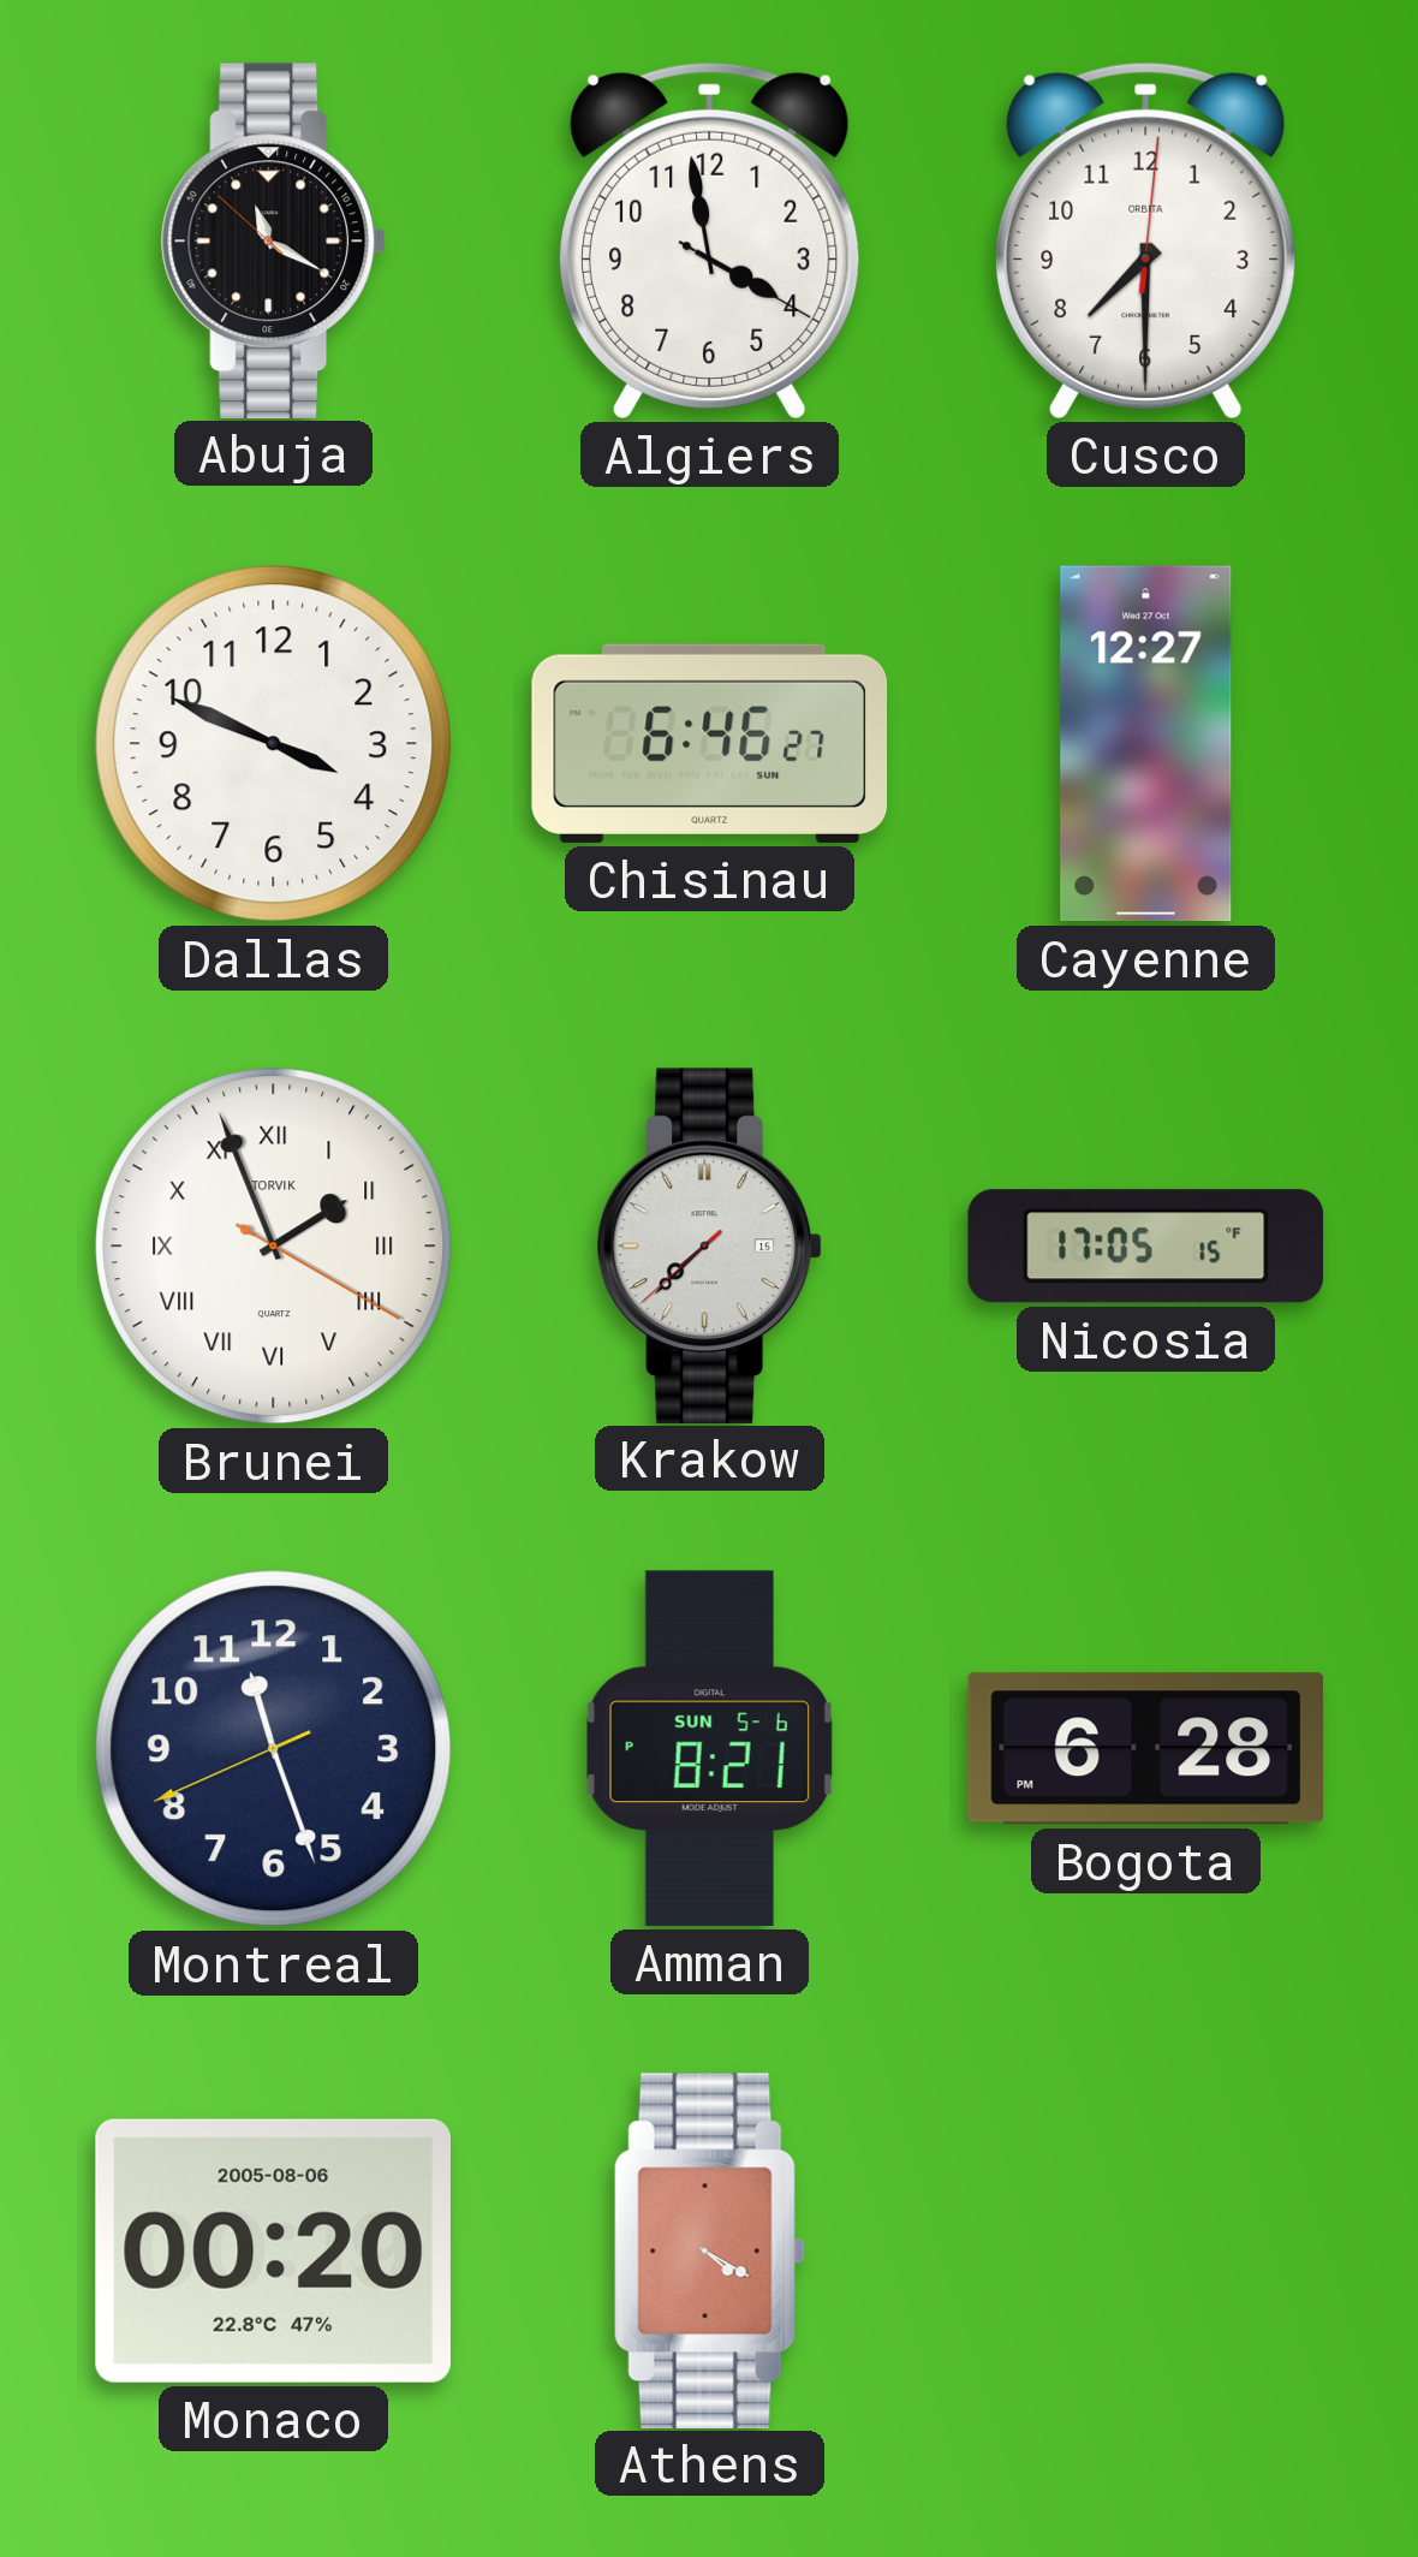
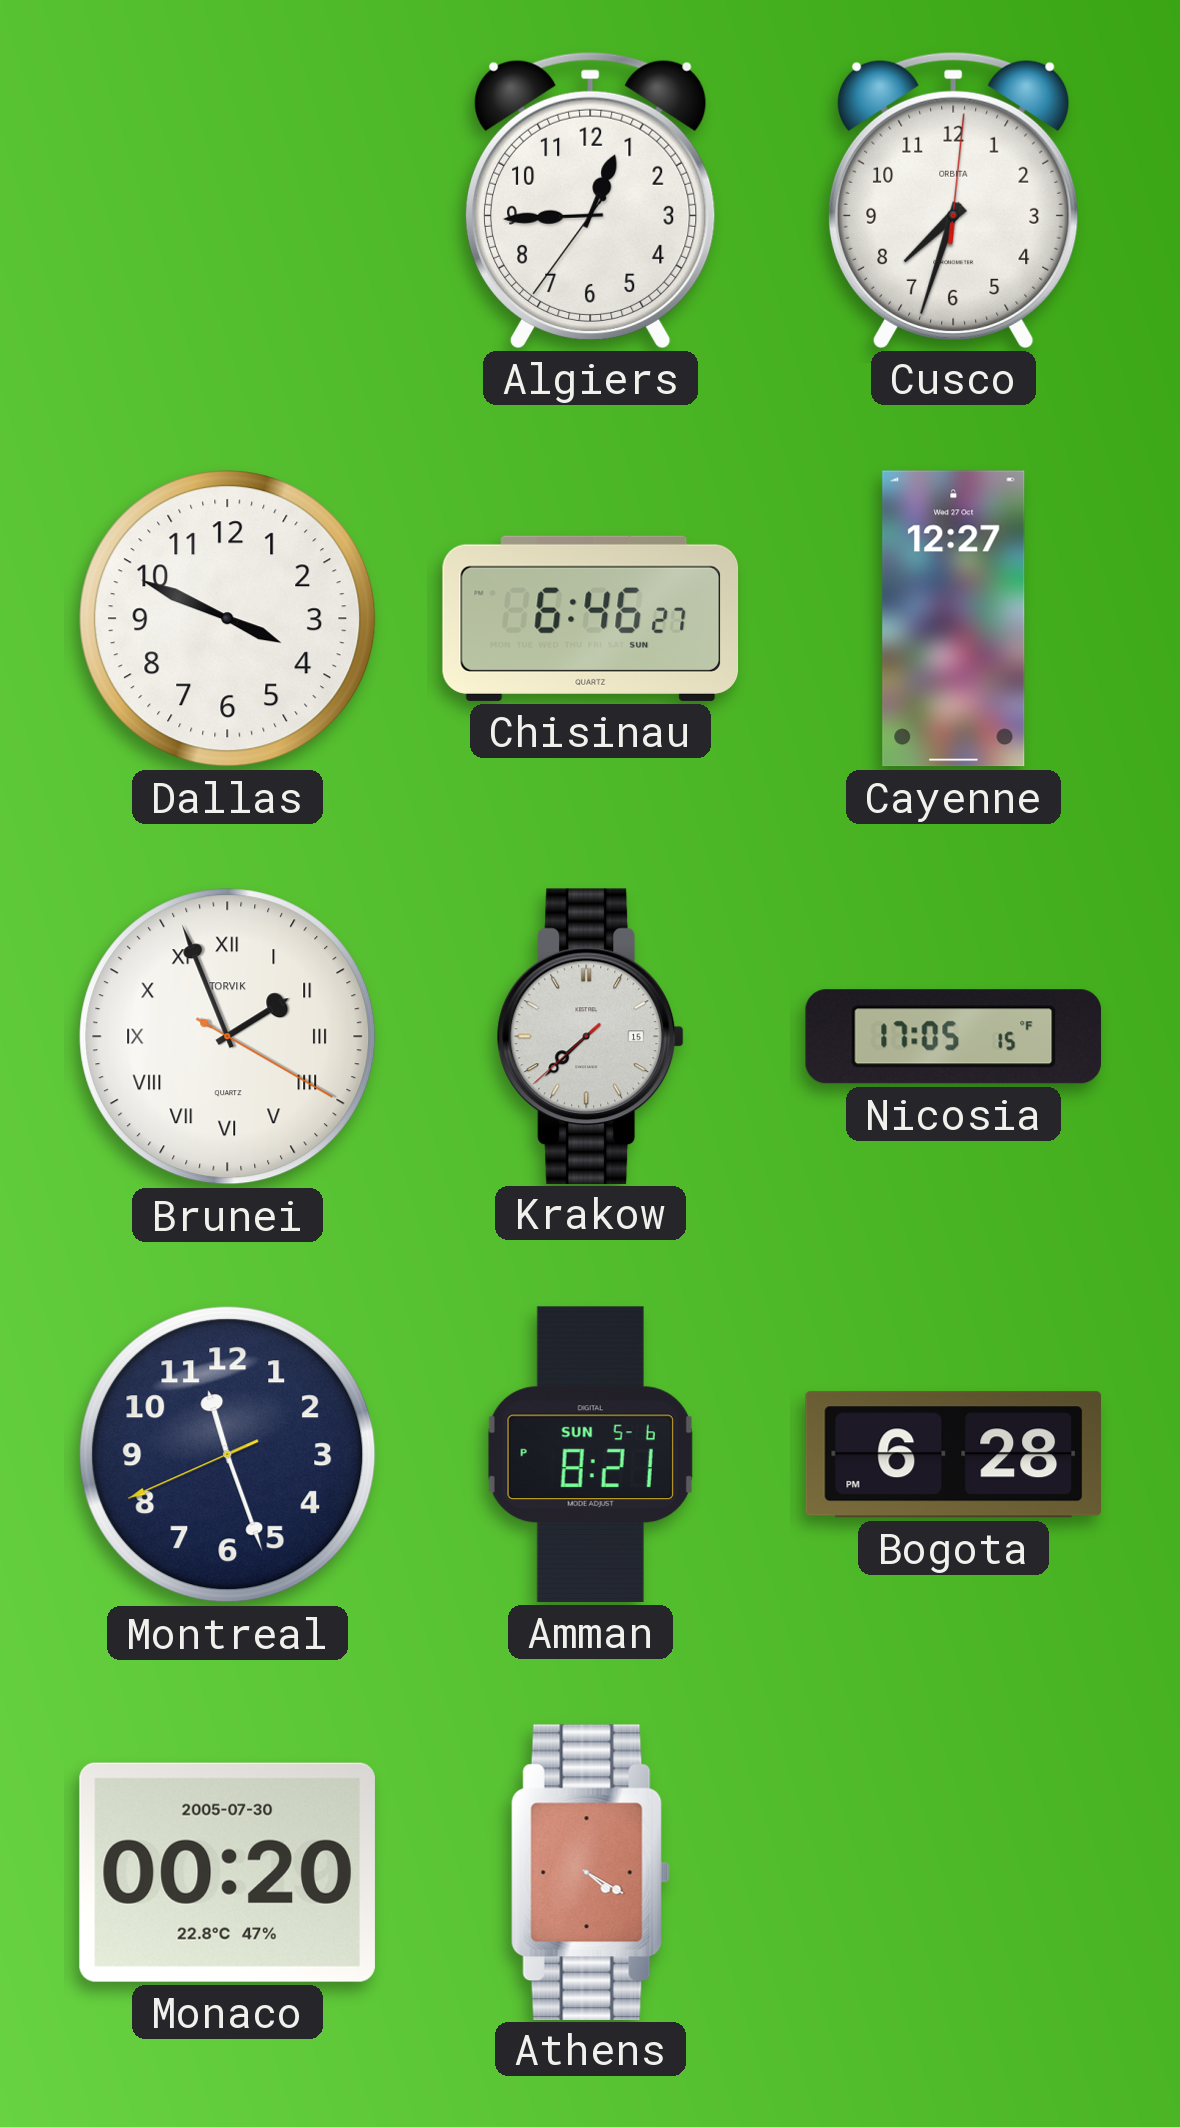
Abuja: 11:19 -> none
Algiers: 3:58 -> 12:44
Cusco: 7:30 -> 7:33
Monaco date: 2005-08-06 -> 2005-07-30
